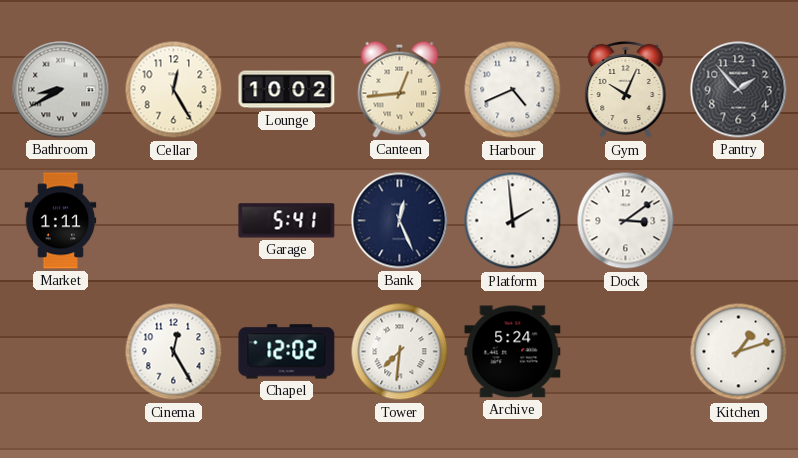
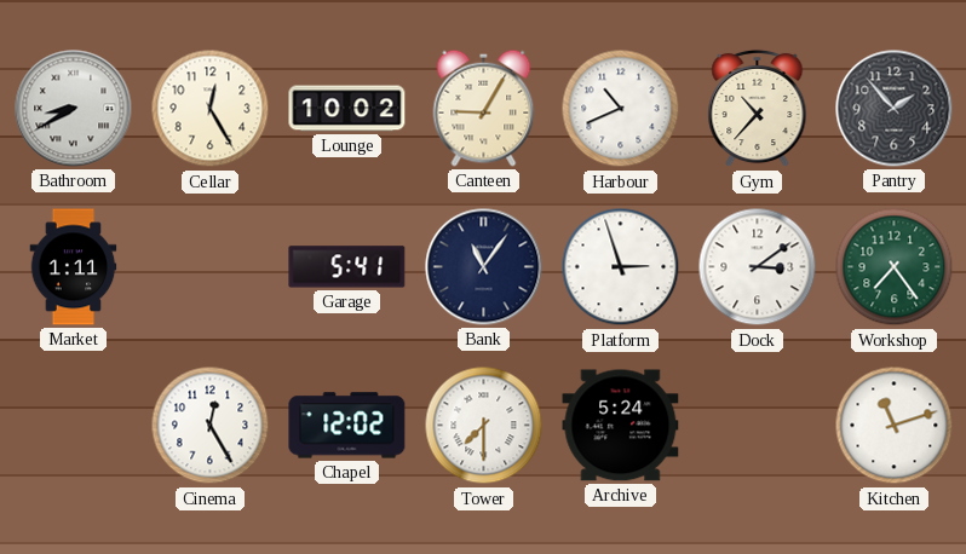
Canteen: 12:44 -> 9:05
Harbour: 4:41 -> 10:41
Gym: 10:04 -> 10:37
Bank: 12:26 -> 11:06
Platform: 1:59 -> 2:57
Workshop: none -> 7:24
Tower: 7:31 -> 7:30
Kitchen: 1:12 -> 11:12
